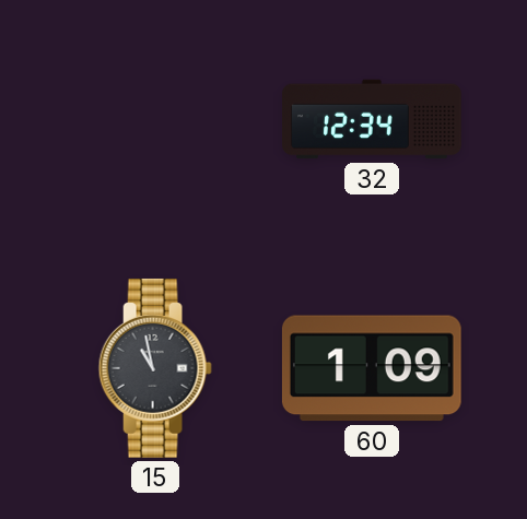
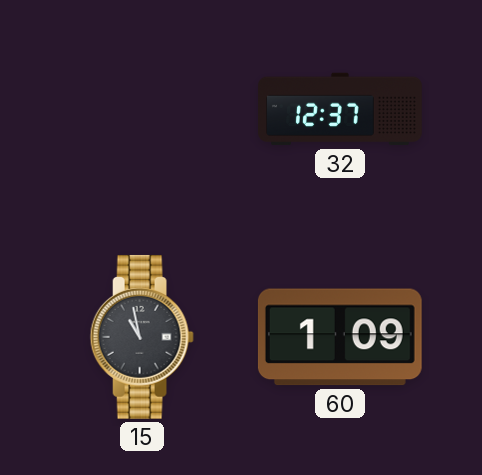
32: 12:34 -> 12:37
